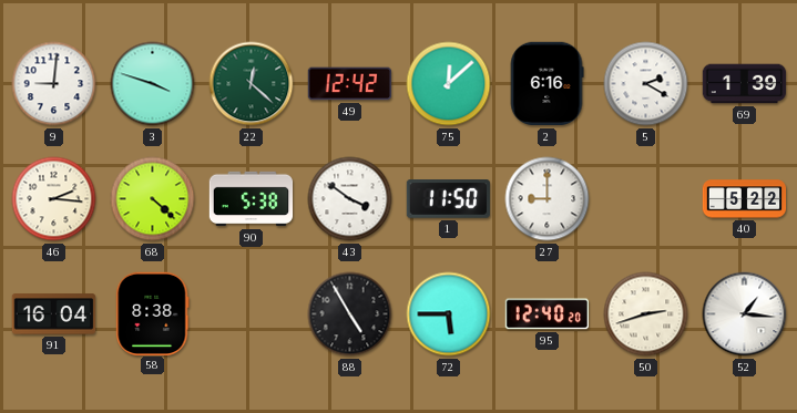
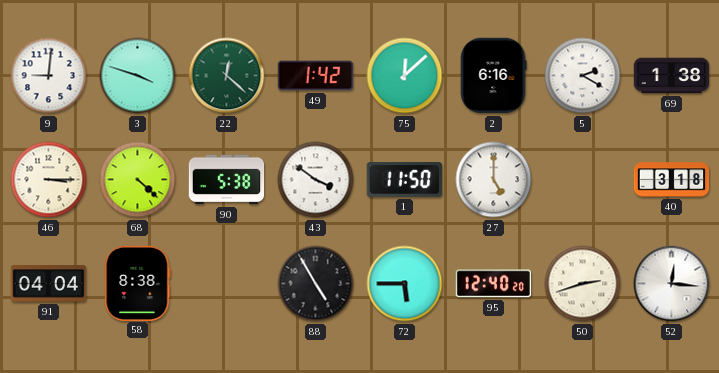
49: 12:42 -> 1:42
69: 1:39 -> 1:38
46: 2:16 -> 3:15
27: 9:00 -> 5:00
40: 5:22 -> 3:18
91: 16:04 -> 04:04
52: 1:16 -> 12:16
